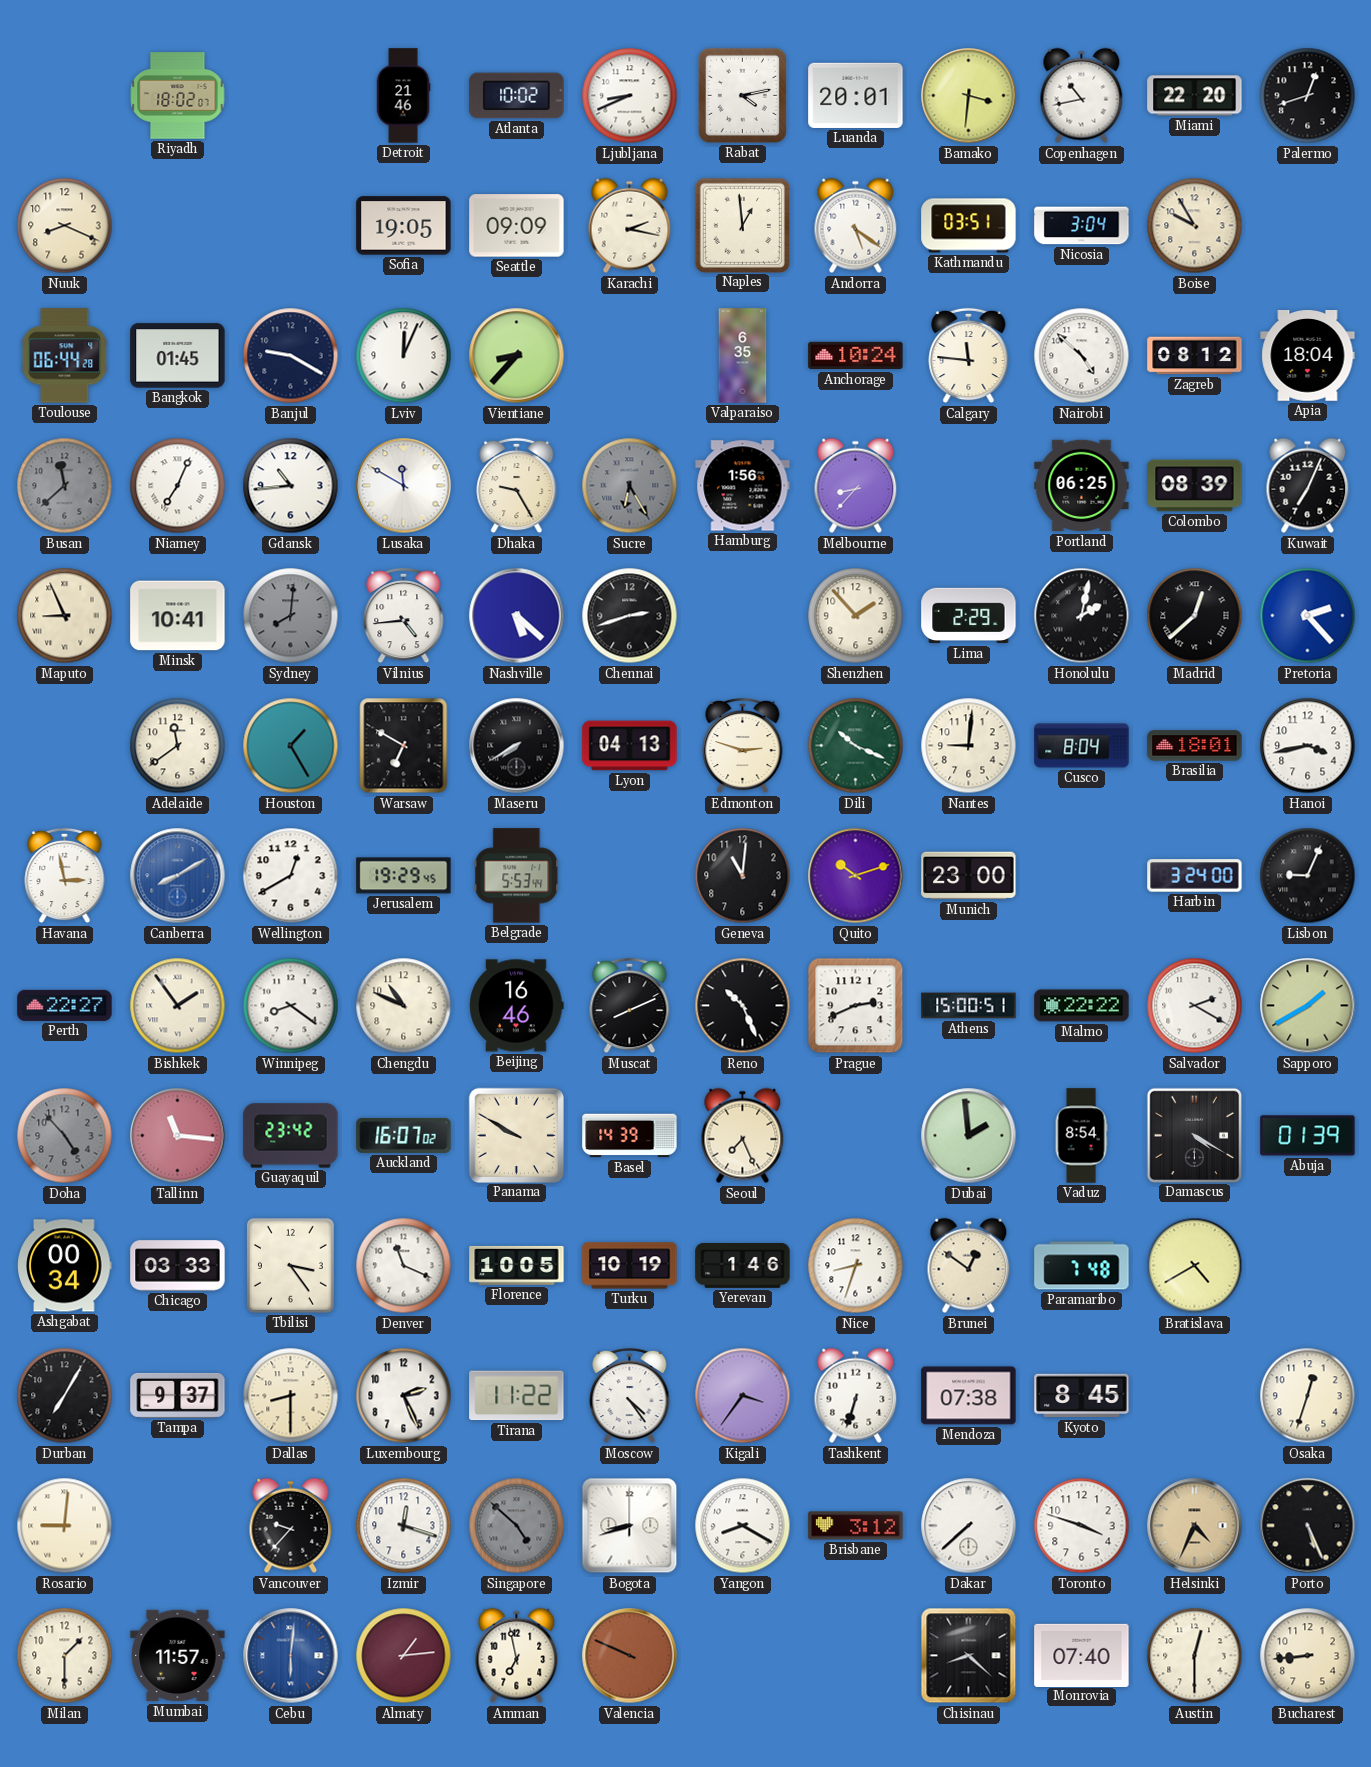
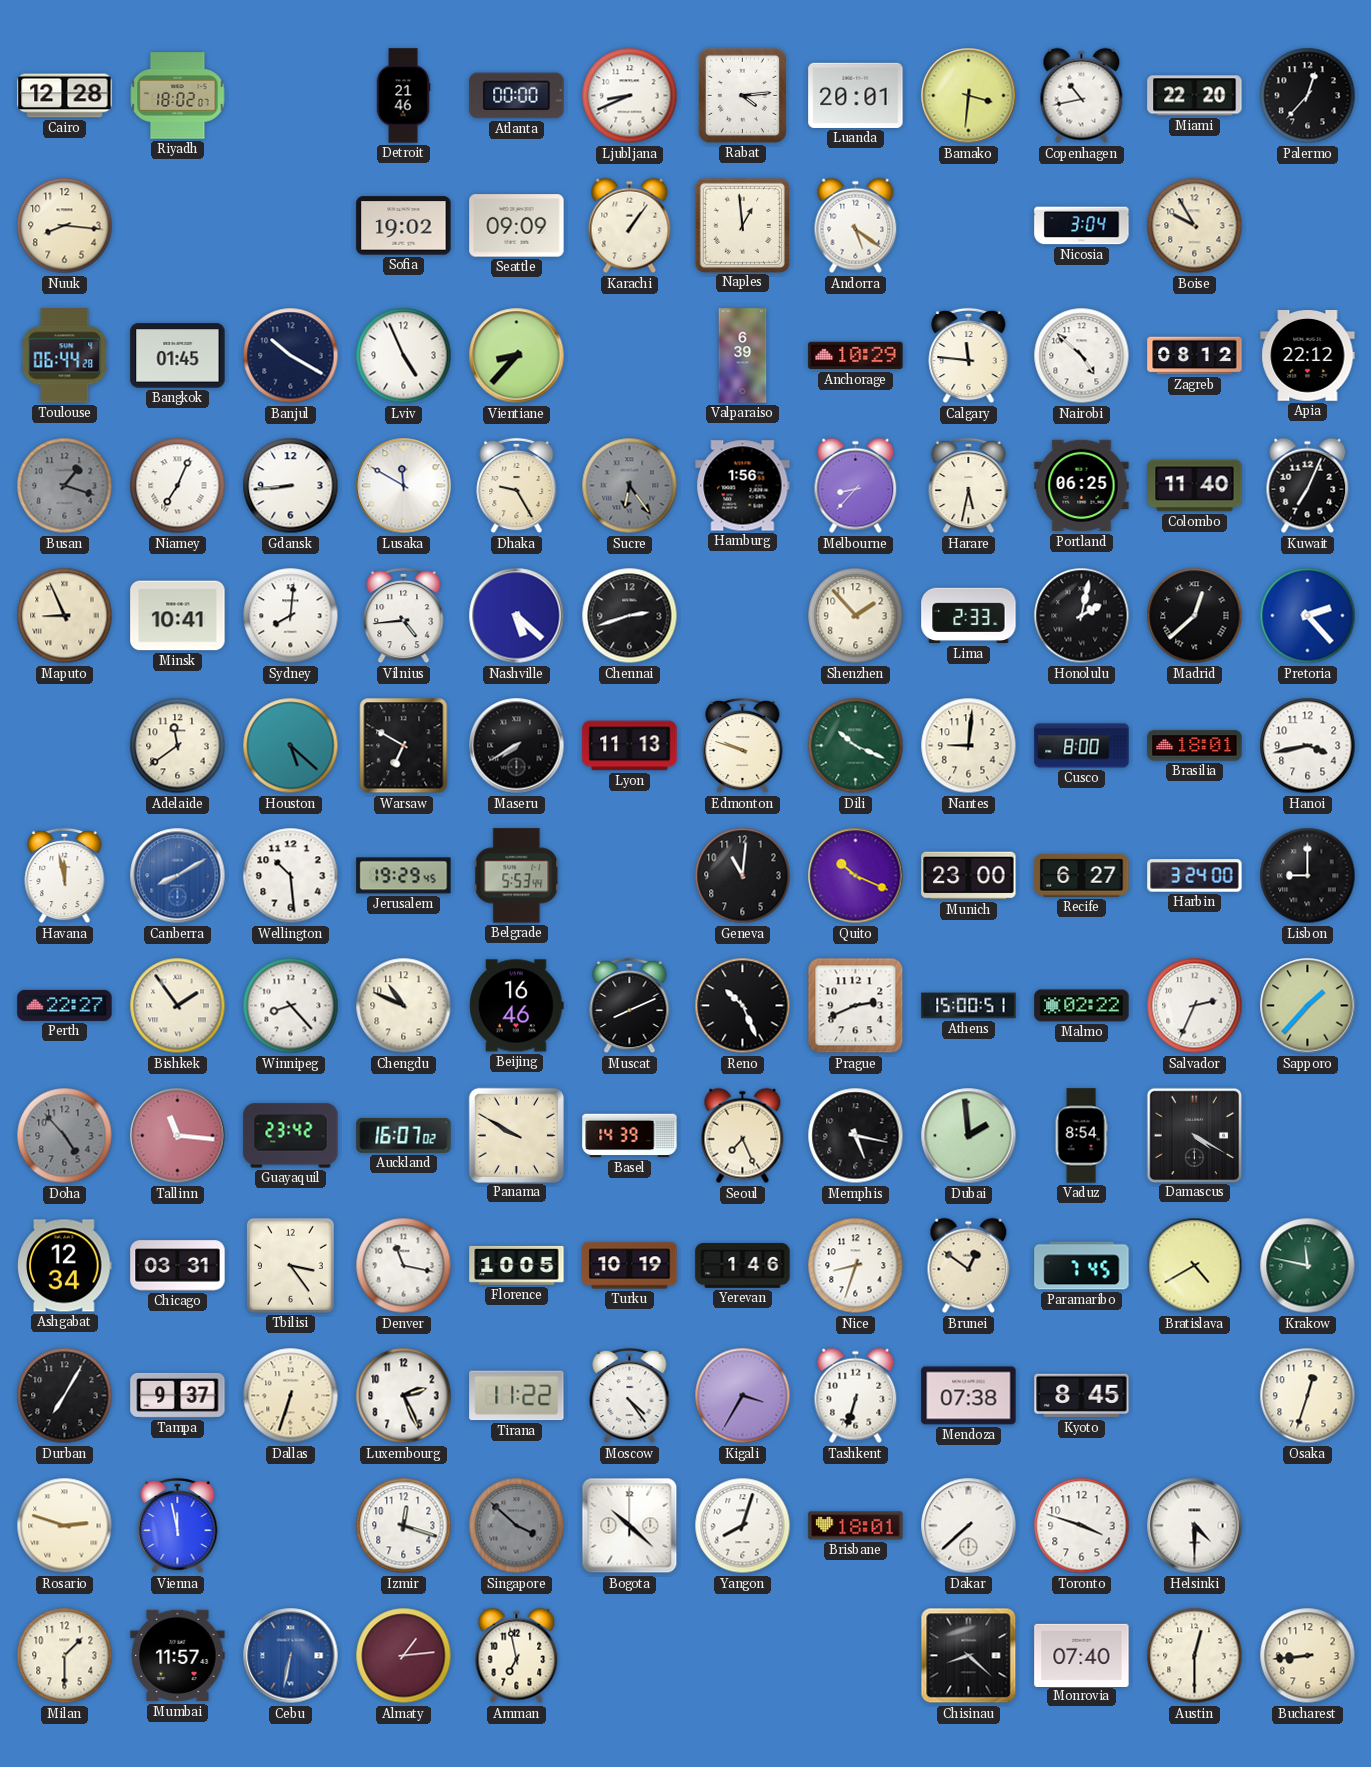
Cairo: none -> 12:28
Atlanta: 10:02 -> 00:00
Rabat: 4:13 -> 4:14
Palermo: 12:42 -> 12:37
Nuuk: 8:19 -> 8:16
Sofia: 19:05 -> 19:02
Karachi: 2:17 -> 1:06
Kathmandu: 03:51 -> none
Banjul: 9:20 -> 10:20
Lviv: 12:04 -> 4:56
Valparaiso: 6:35 -> 6:39
Anchorage: 10:24 -> 10:29
Apia: 18:04 -> 22:12
Busan: 11:38 -> 1:18
Gdansk: 10:44 -> 8:44
Sucre: 6:25 -> 6:24
Harare: none -> 5:32
Colombo: 08:39 -> 11:40
Sydney dial: grey -> white
Lima: 2:29 -> 2:33
Houston: 1:25 -> 5:22
Lyon: 04:13 -> 11:13
Edmonton: 2:48 -> 9:48
Cusco: 8:04 -> 8:00
Havana: 2:58 -> 11:58
Wellington: 12:40 -> 10:29
Quito: 10:12 -> 10:19
Recife: none -> 6:27
Lisbon: 9:04 -> 9:00
Winnipeg: 8:21 -> 8:23
Malmo: 22:22 -> 02:22
Salvador: 2:20 -> 2:34
Sapporo: 1:40 -> 1:37
Memphis: none -> 5:17
Abuja: 01:39 -> none
Ashgabat: 00:34 -> 12:34
Chicago: 03:33 -> 03:31
Denver: 11:19 -> 11:17
Paramaribo: 7:48 -> 7:45
Krakow: none -> 11:47
Dallas: 8:30 -> 6:33
Kigali: 3:36 -> 3:35
Rosario: 9:01 -> 2:48
Vienna: none -> 11:58
Vancouver: 9:37 -> none
Singapore: 4:52 -> 3:52
Bogota: 8:42 -> 10:22
Yangon: 8:20 -> 8:03
Brisbane: 3:12 -> 18:01
Helsinki: 4:34 -> 4:30
Helsinki dial: champagne -> white
Porto: 5:26 -> none
Cebu: 6:01 -> 6:32
Valencia: 9:49 -> none
